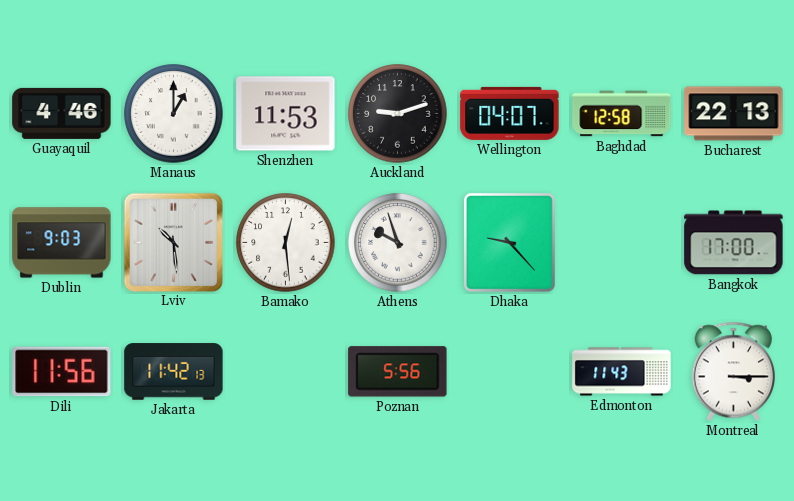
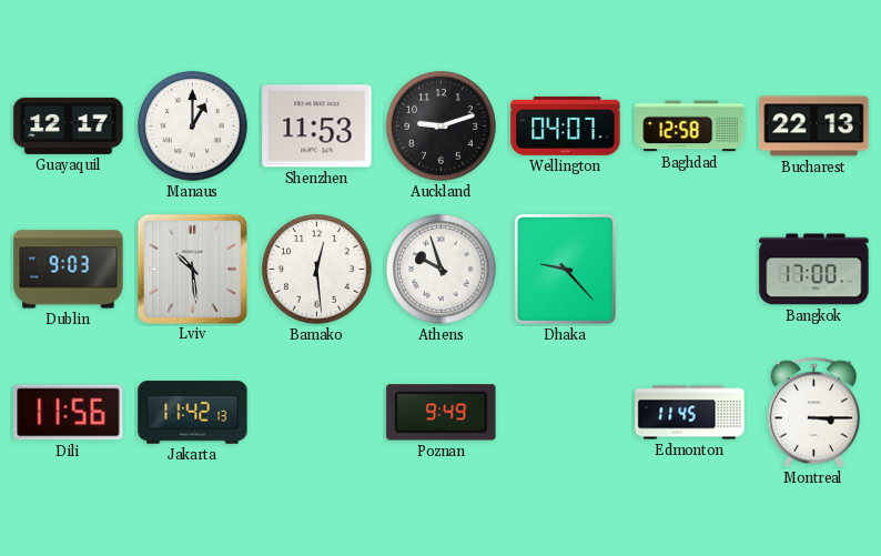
Guayaquil: 4:46 -> 12:17
Poznan: 5:56 -> 9:49
Edmonton: 11:43 -> 11:45
